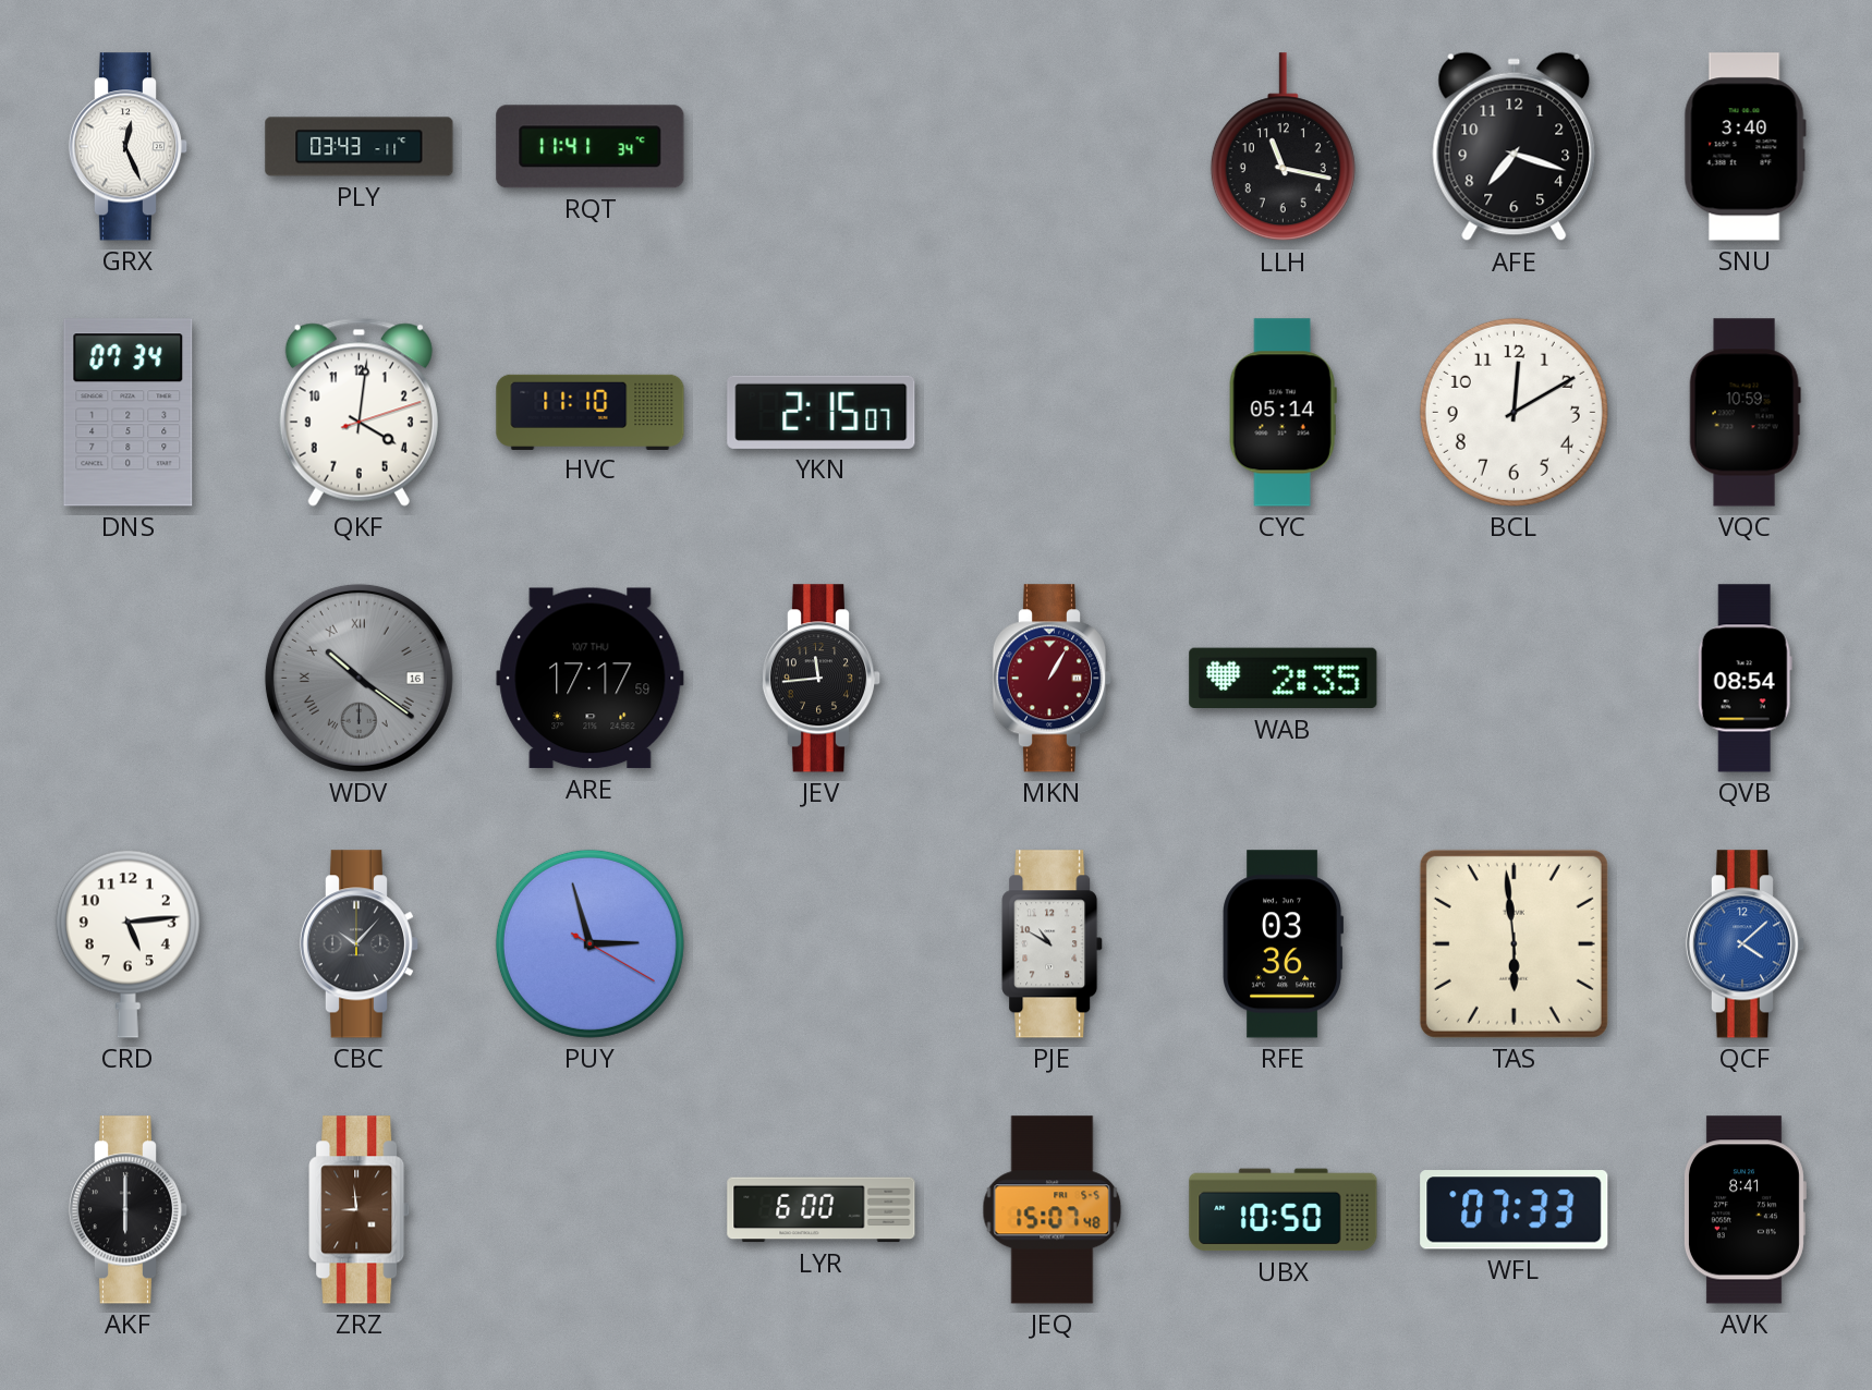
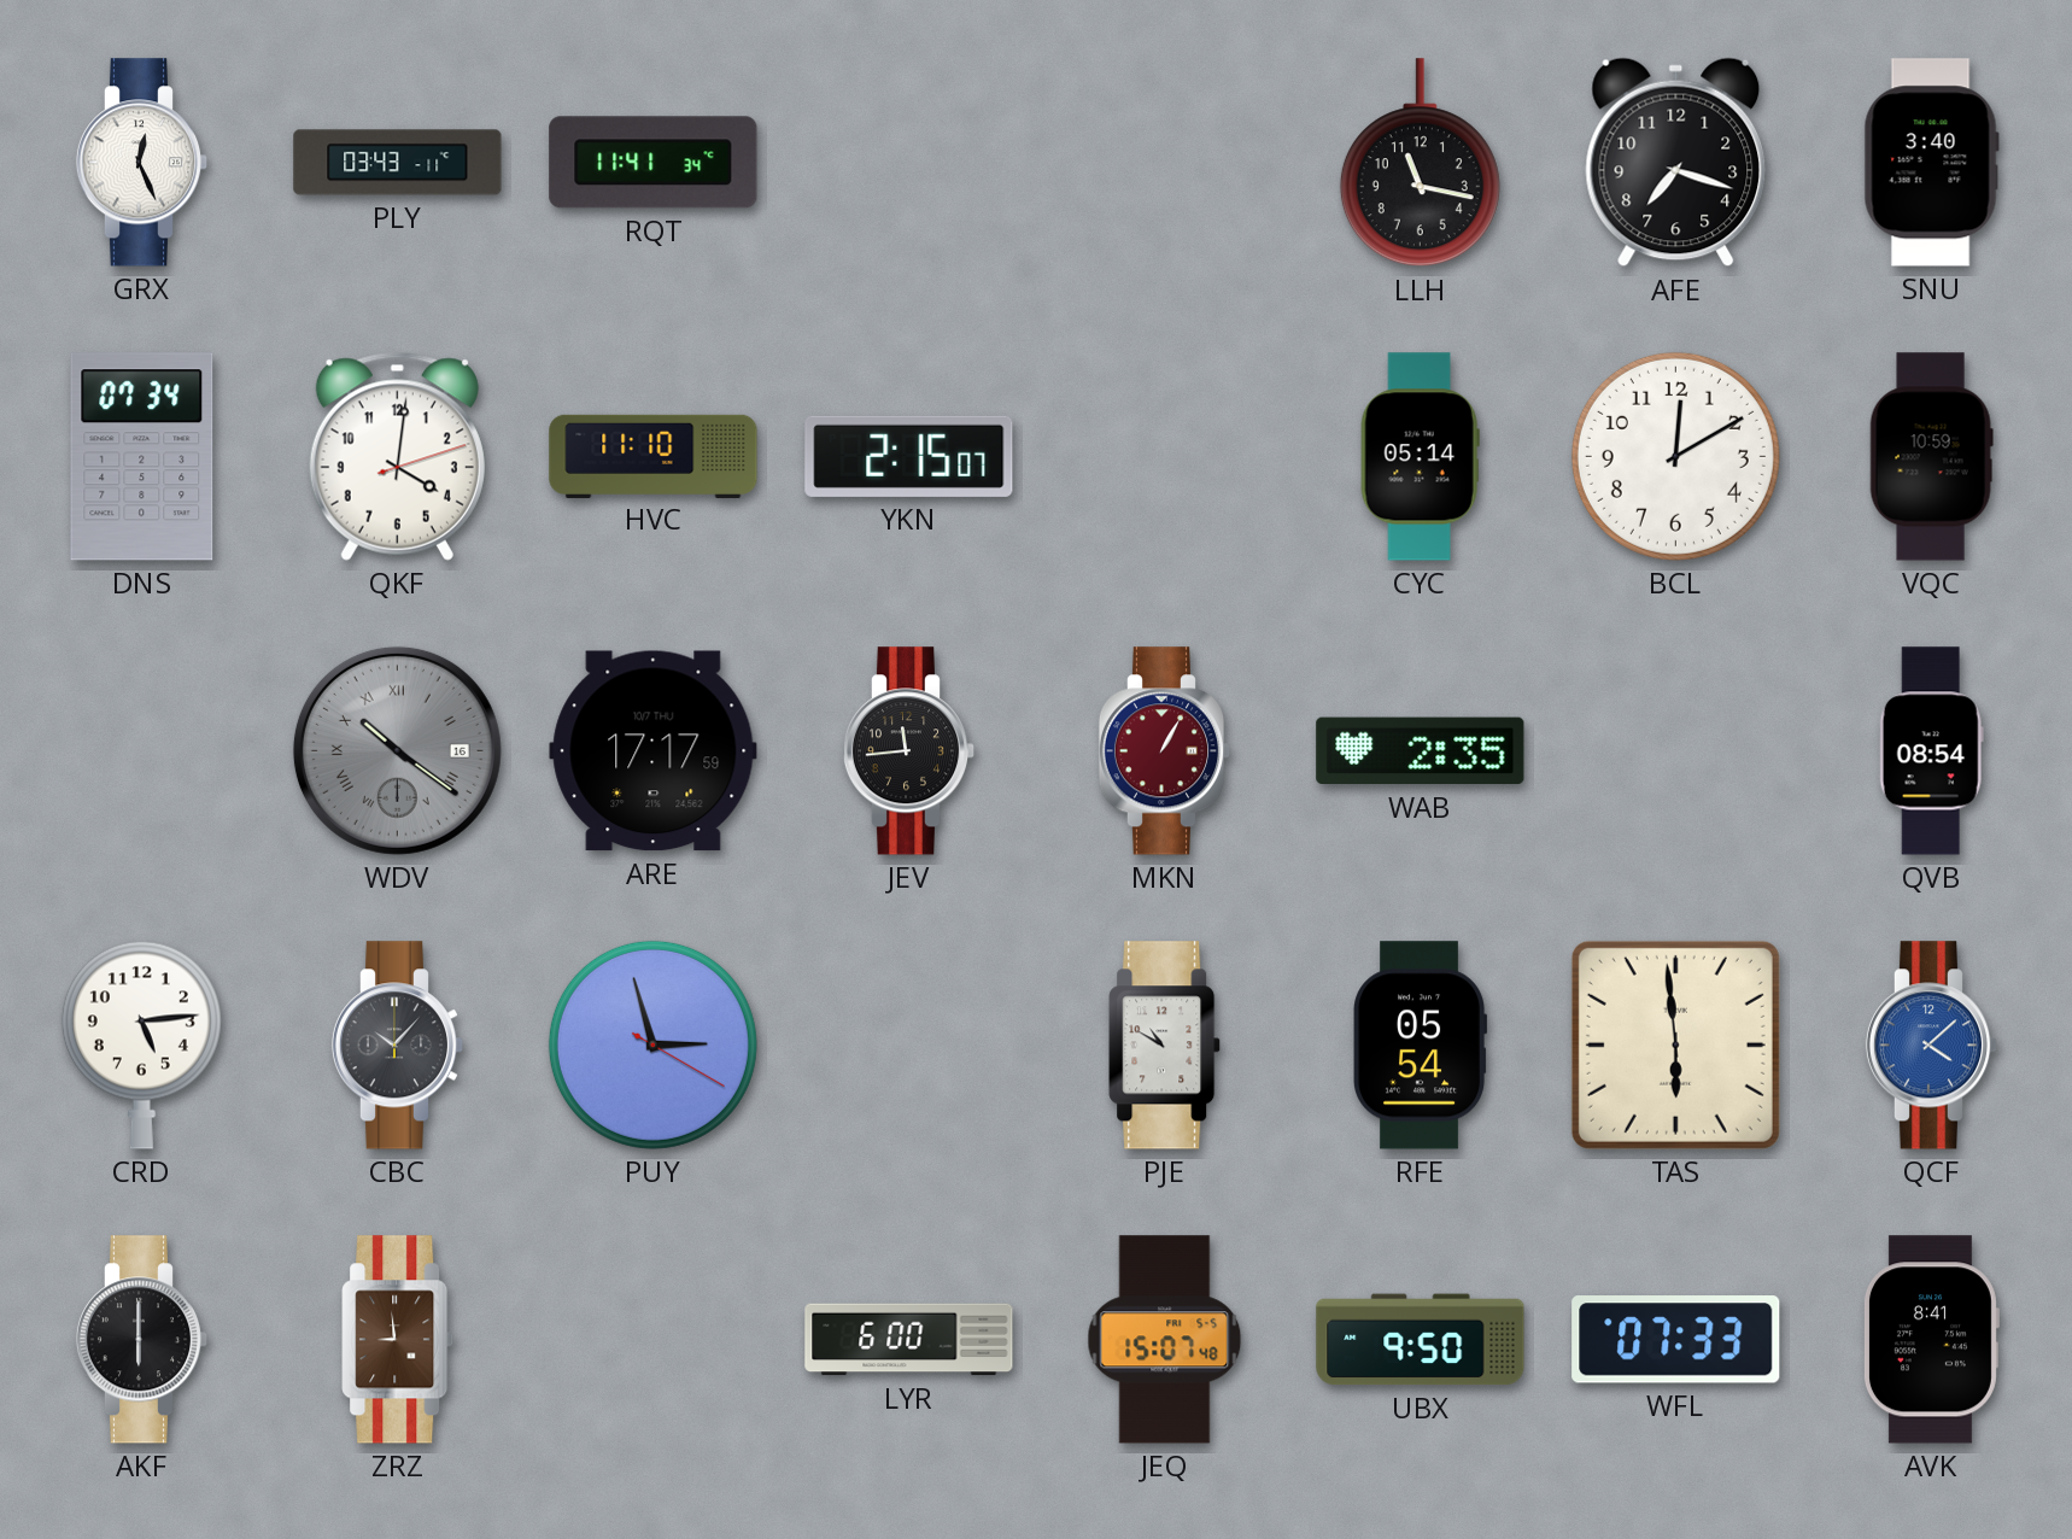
RFE: 03:36 -> 05:54
UBX: 10:50 -> 9:50
